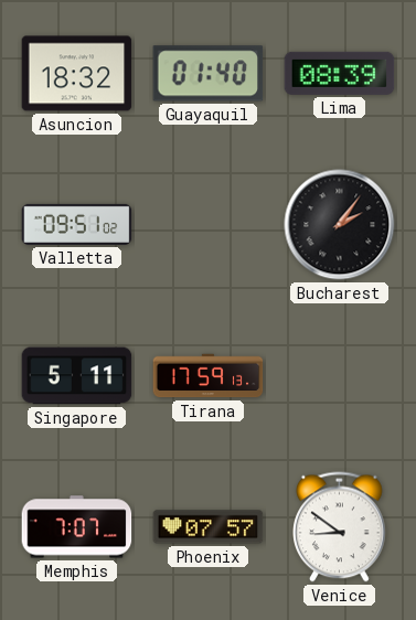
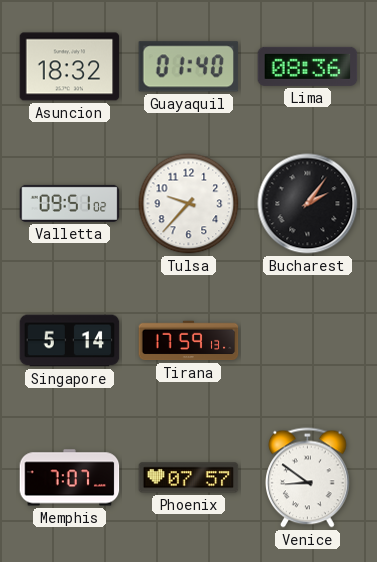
Lima: 08:39 -> 08:36
Tulsa: none -> 9:37
Singapore: 5:11 -> 5:14
